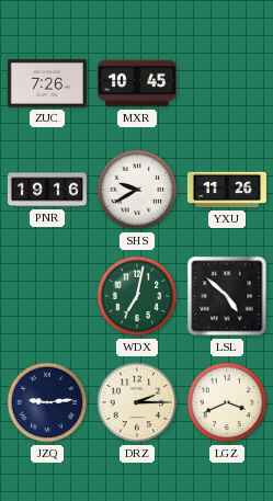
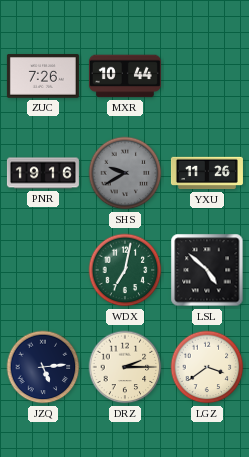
MXR: 10:45 -> 10:44
SHS dial: white -> grey
JZQ: 9:14 -> 5:14
LGZ: 3:41 -> 3:39
